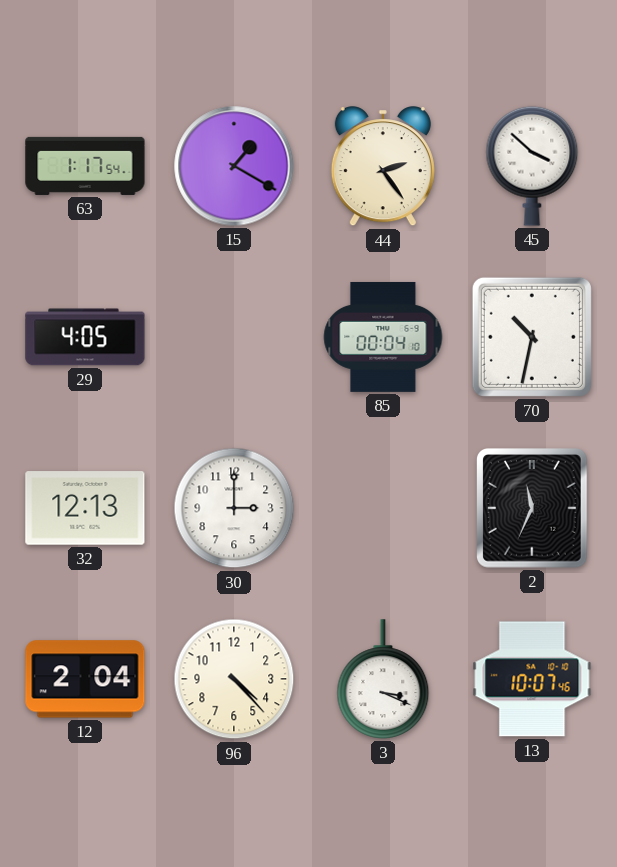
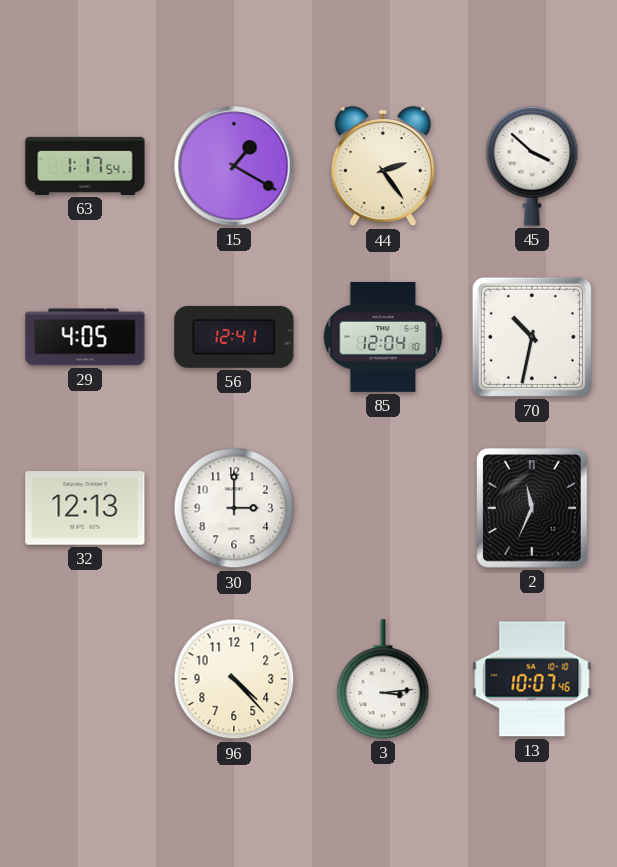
56: none -> 12:41
85: 00:04 -> 12:04
12: 2:04 -> none
3: 3:19 -> 3:14
